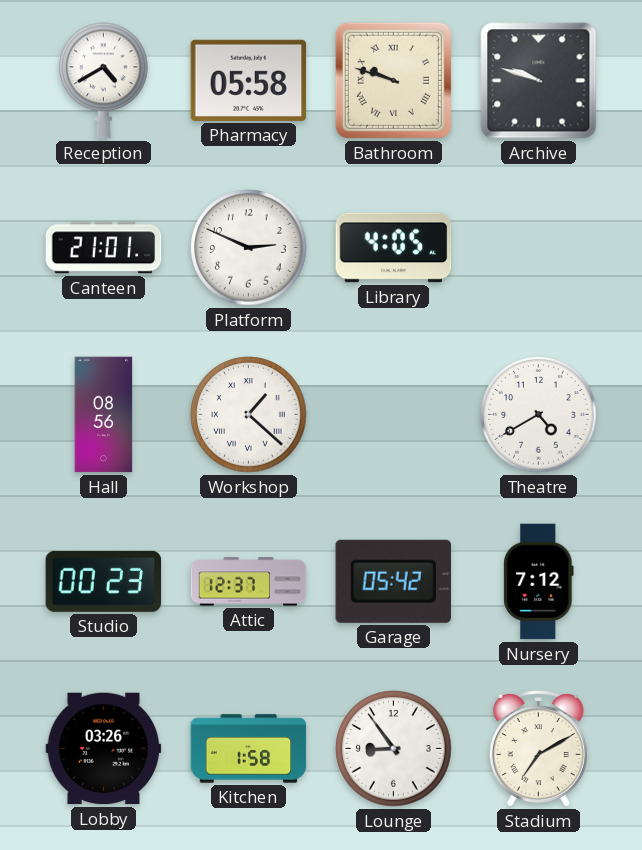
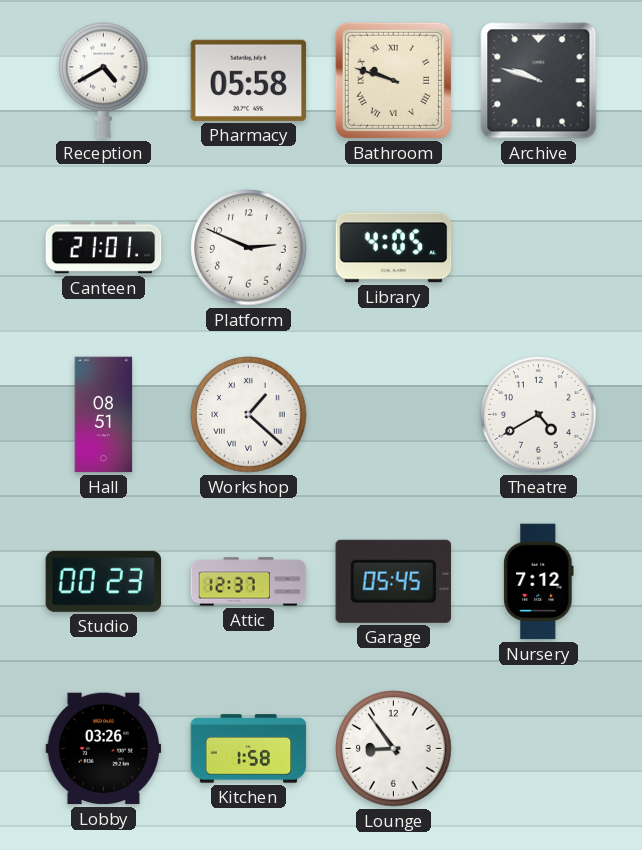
Hall: 08:56 -> 08:51
Garage: 05:42 -> 05:45
Stadium: 7:10 -> none
